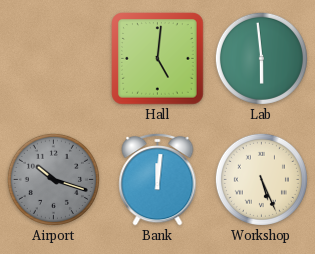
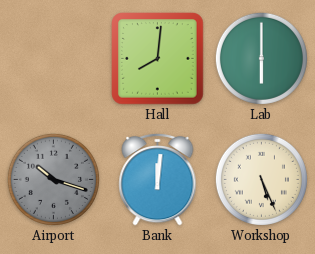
Hall: 5:01 -> 8:01
Lab: 5:59 -> 6:00
